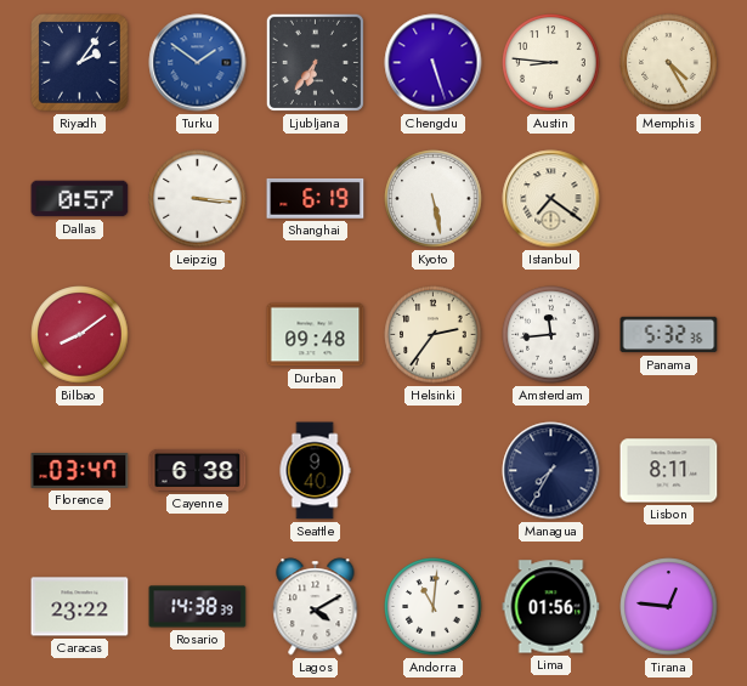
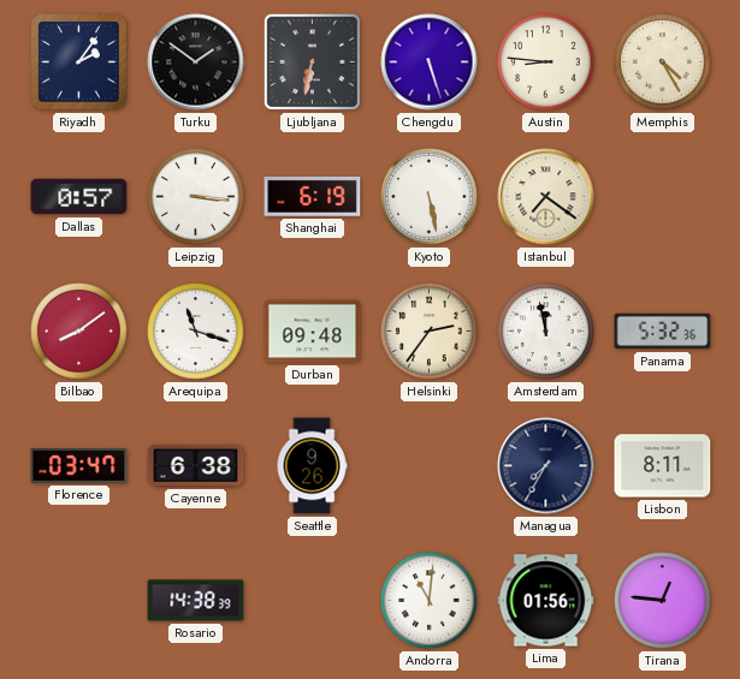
Turku dial: blue -> black
Ljubljana: 6:36 -> 6:32
Arequipa: none -> 11:18
Amsterdam: 11:44 -> 11:58
Seattle: 9:40 -> 9:26
Caracas: 23:22 -> none
Lagos: 4:10 -> none
